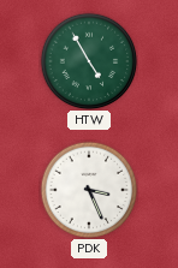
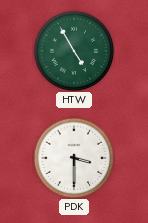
PDK: 3:26 -> 3:30
